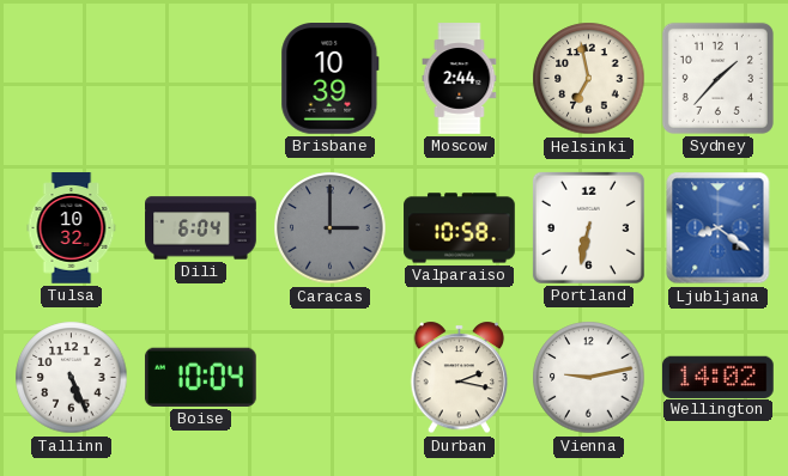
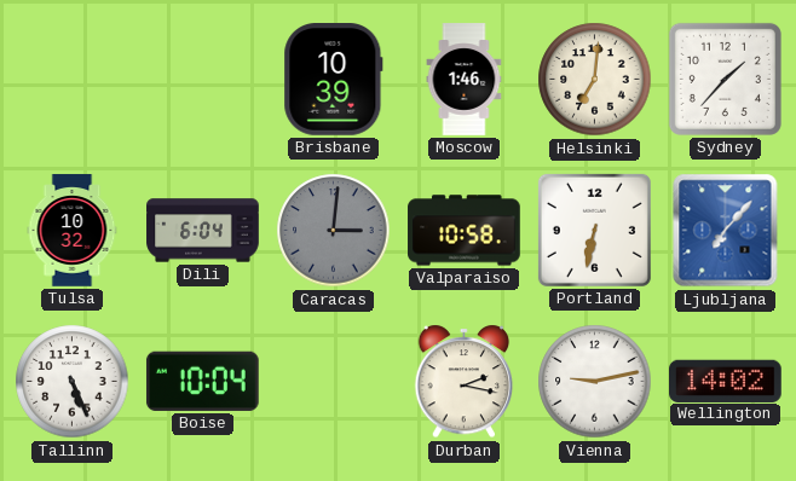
Moscow: 2:44 -> 1:46
Helsinki: 6:58 -> 7:01
Caracas: 3:00 -> 3:01
Ljubljana: 8:21 -> 7:07
